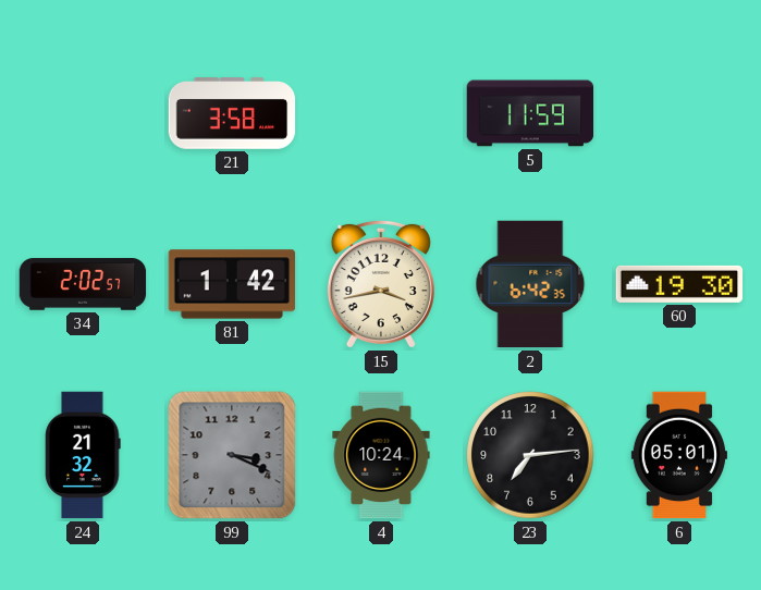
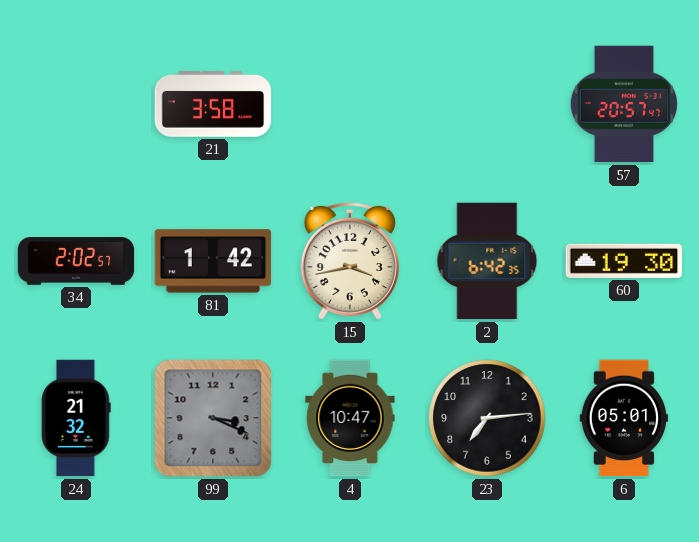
5: 11:59 -> none
57: none -> 20:57
4: 10:24 -> 10:47
